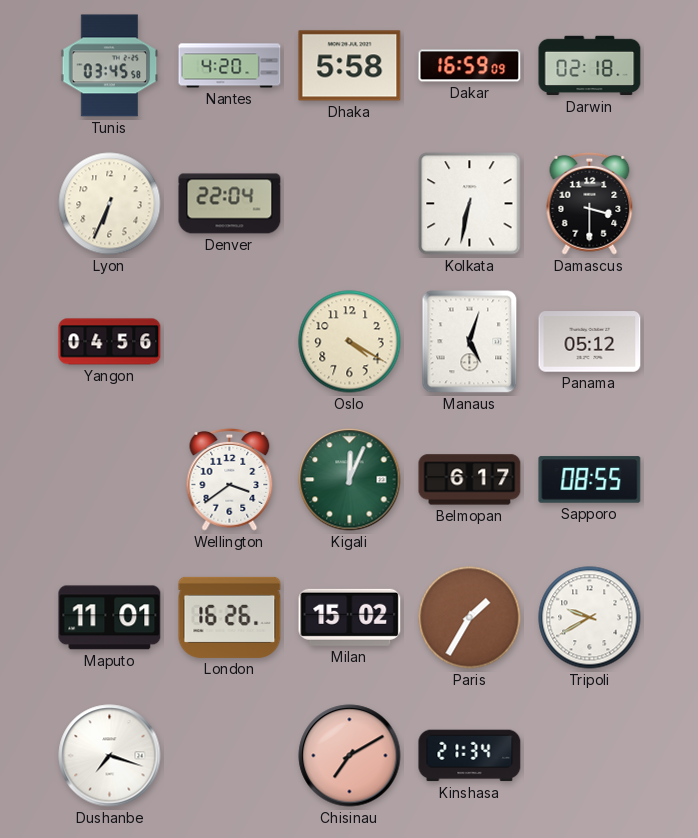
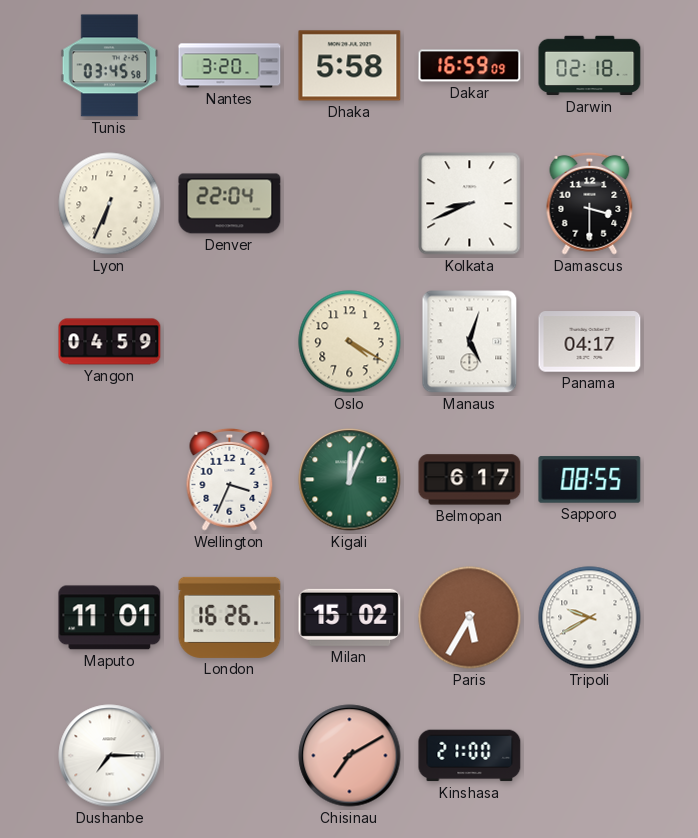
Nantes: 4:20 -> 3:20
Kolkata: 6:32 -> 8:41
Yangon: 04:56 -> 04:59
Panama: 05:12 -> 04:17
Wellington: 3:39 -> 3:34
Paris: 1:35 -> 5:35
Dushanbe: 7:18 -> 7:15
Kinshasa: 21:34 -> 21:00
